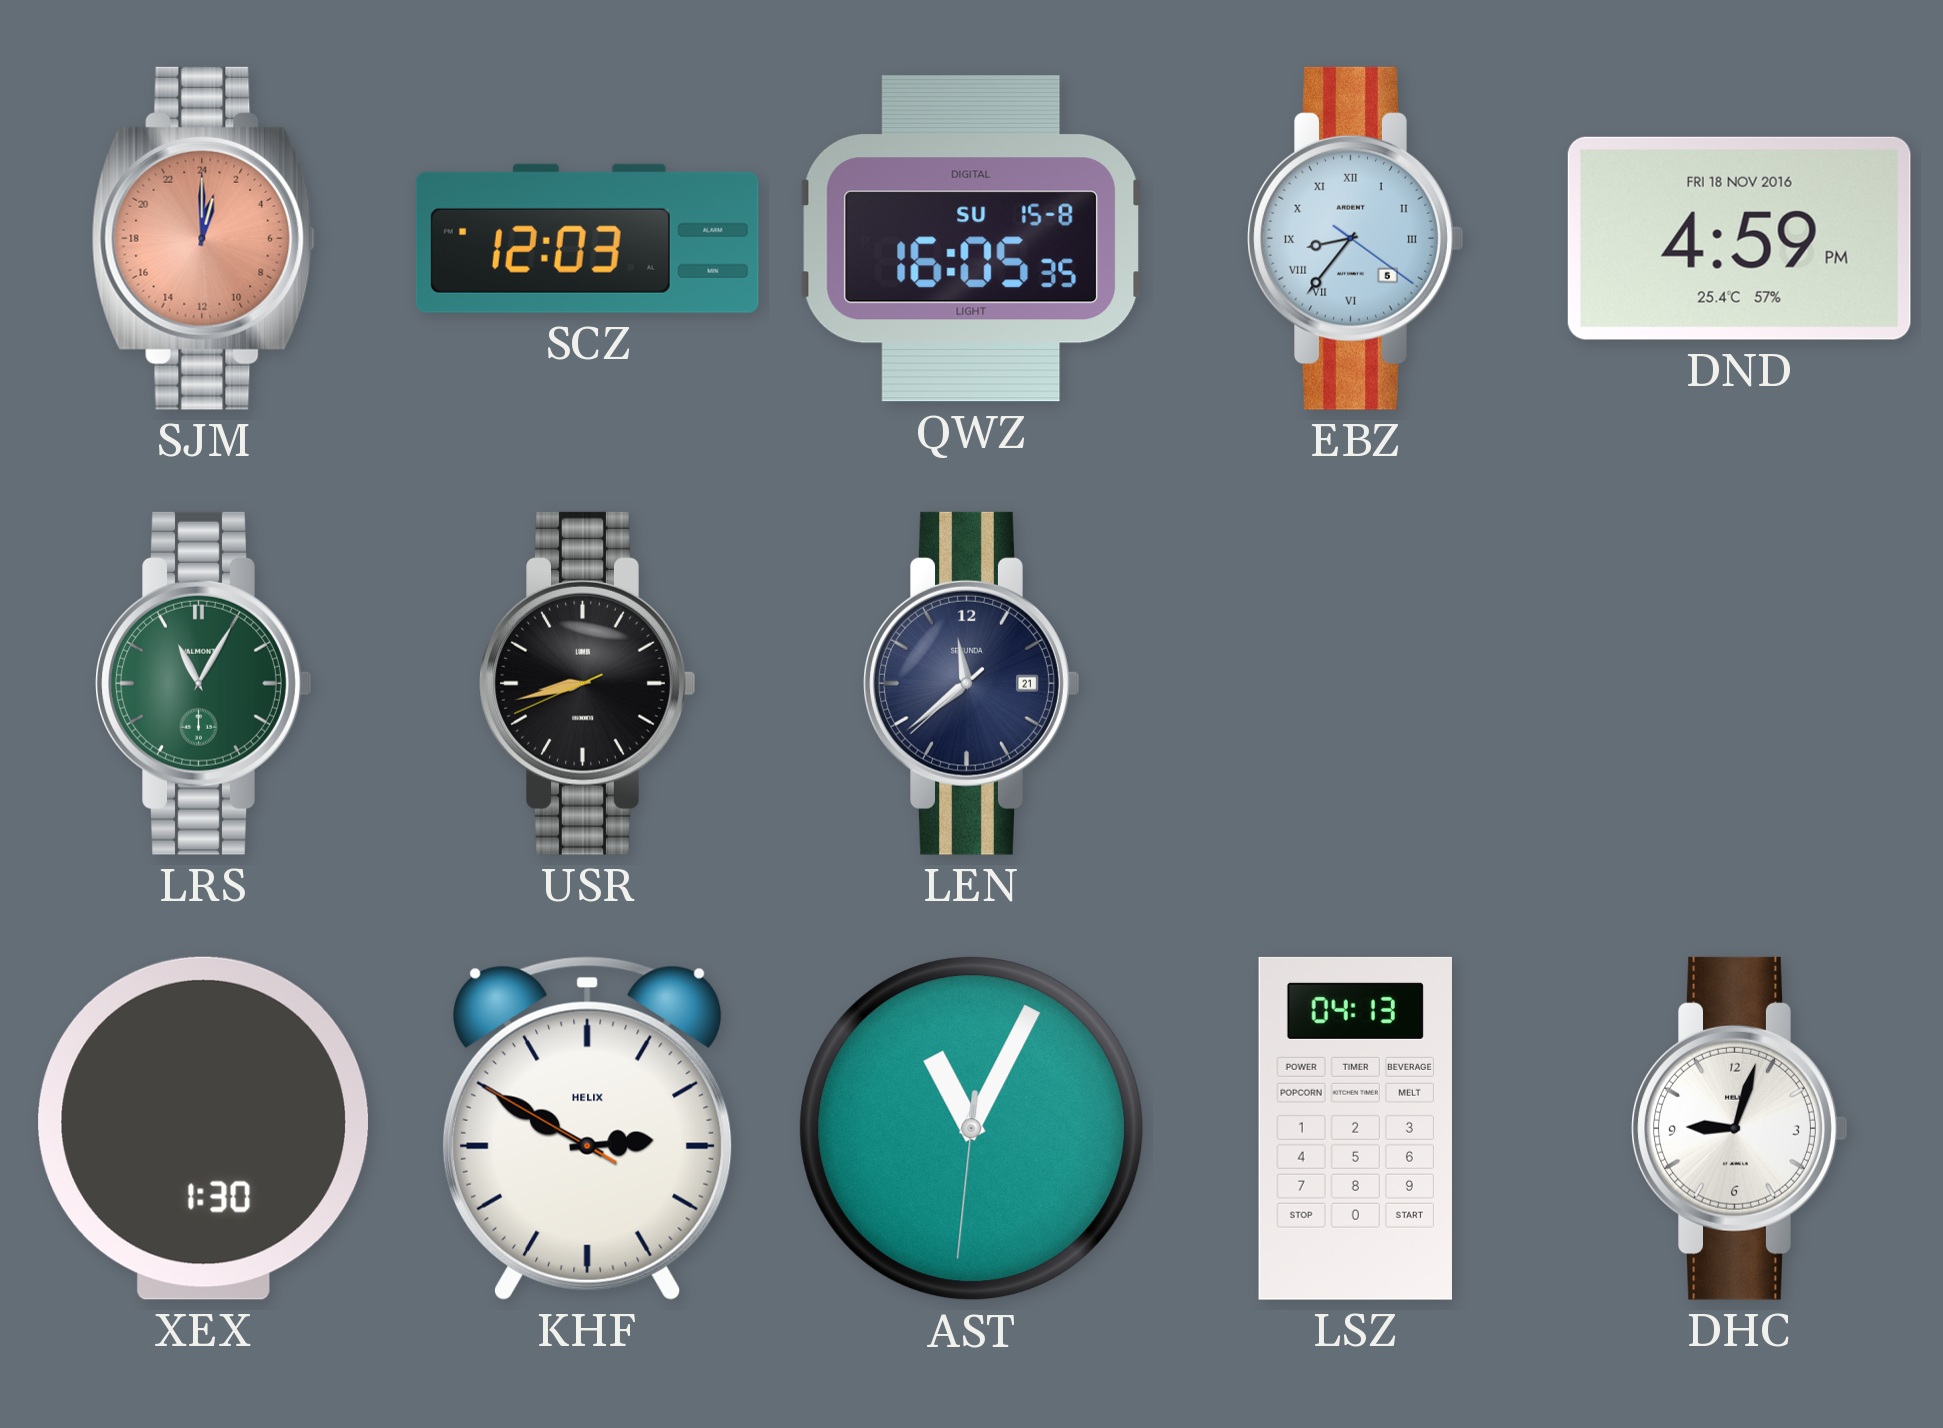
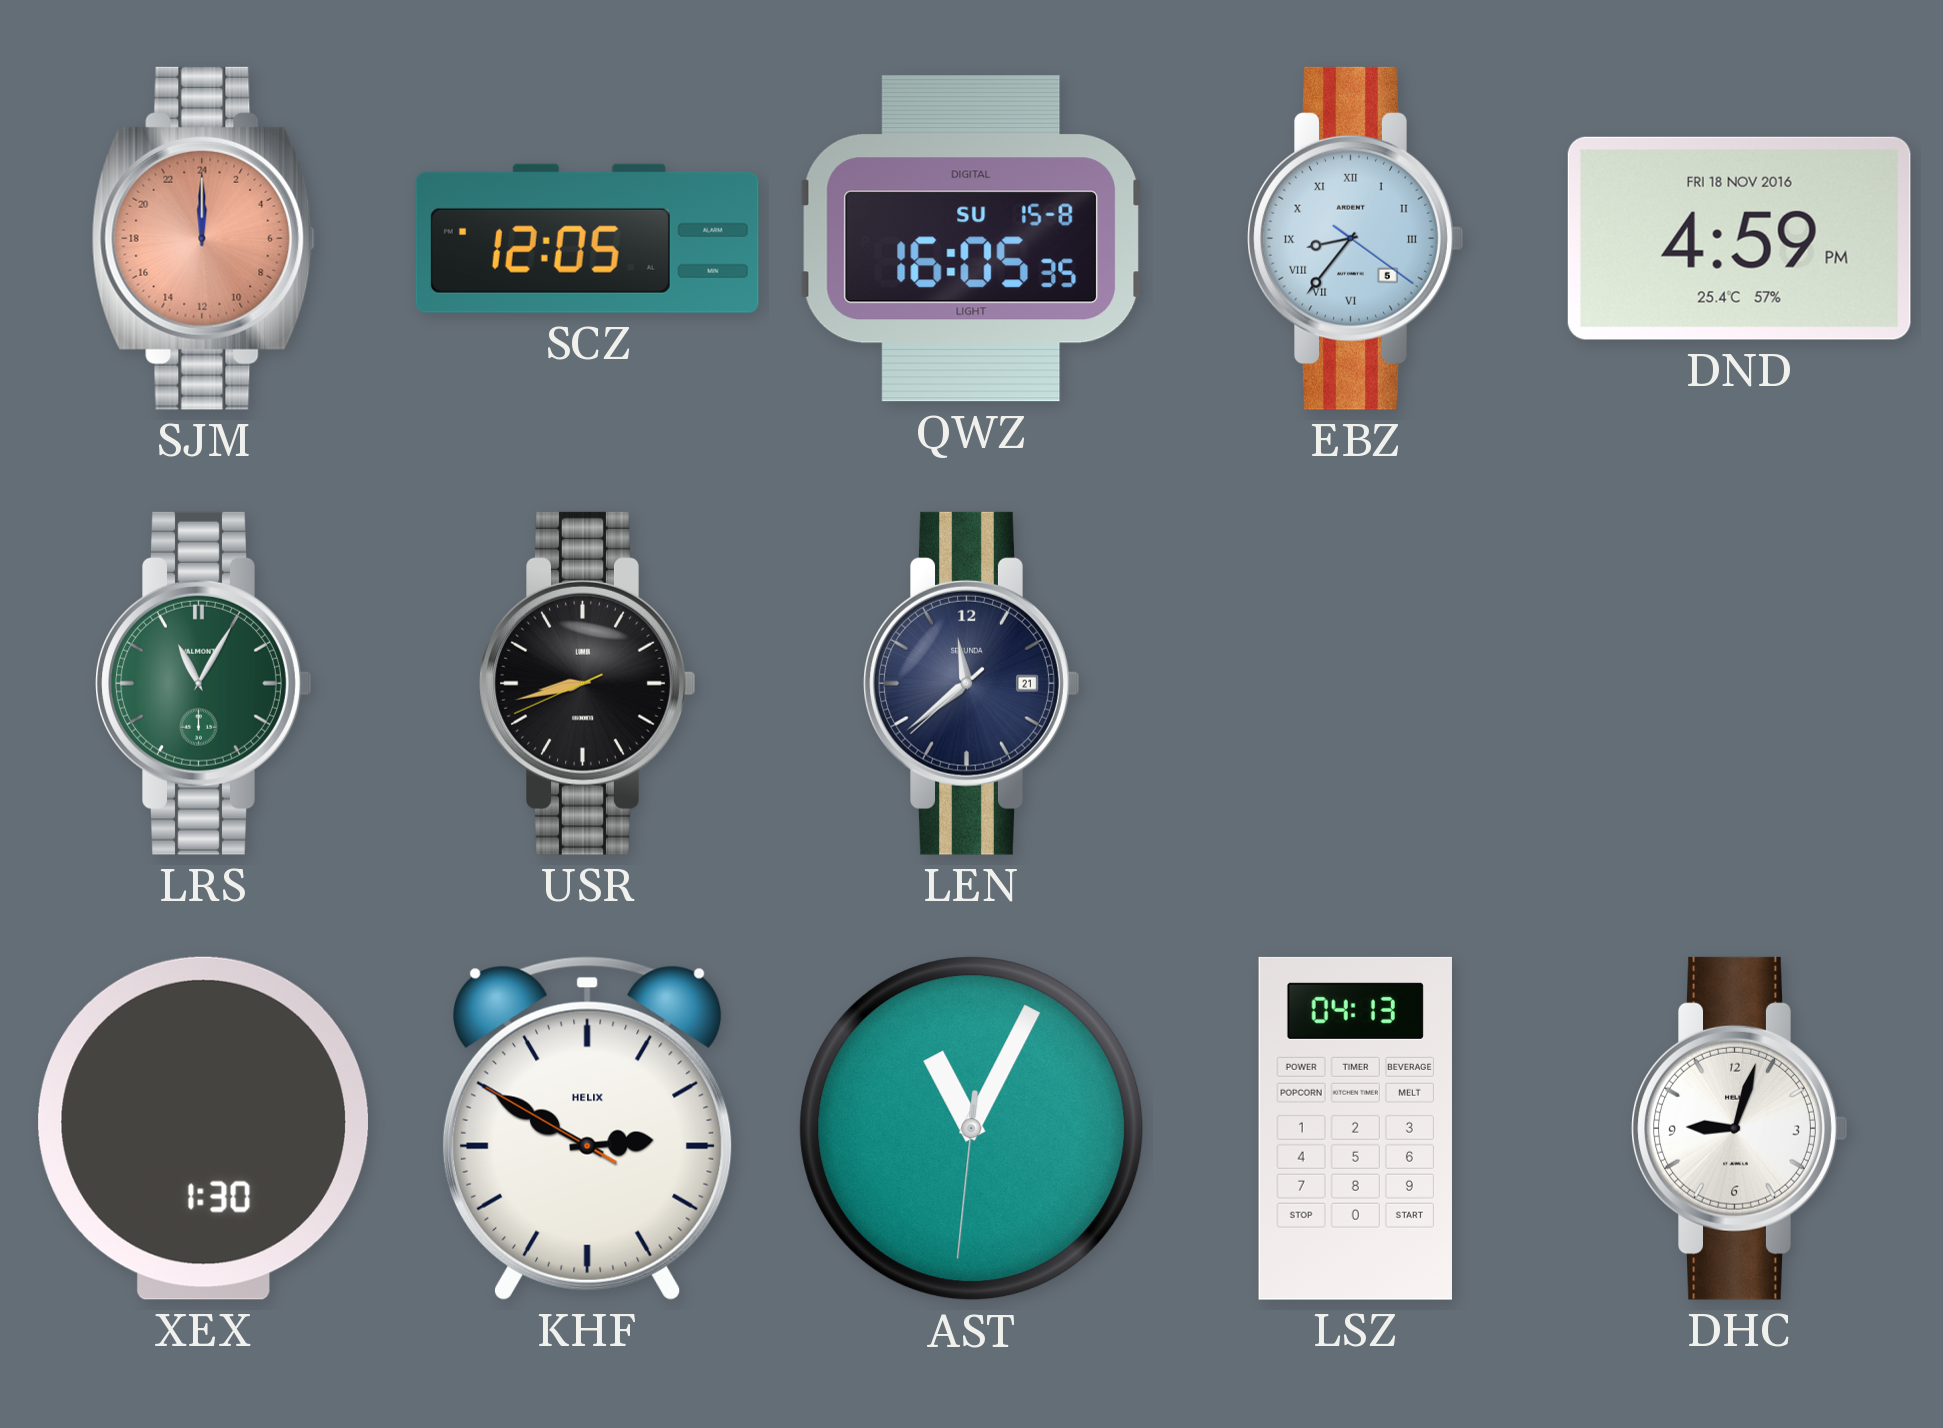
SJM: 1:00 -> 0:00
SCZ: 12:03 -> 12:05
